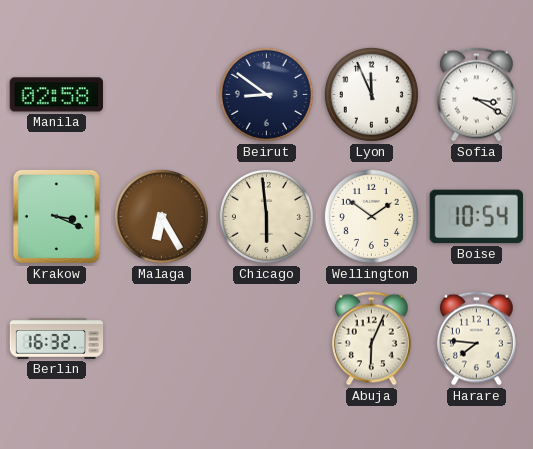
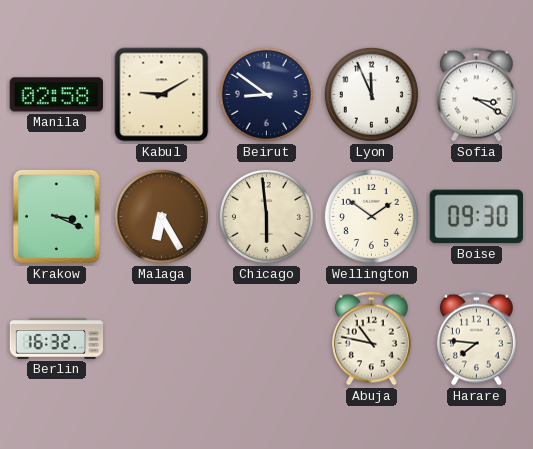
Kabul: none -> 9:10
Boise: 10:54 -> 09:30
Abuja: 6:04 -> 10:47
